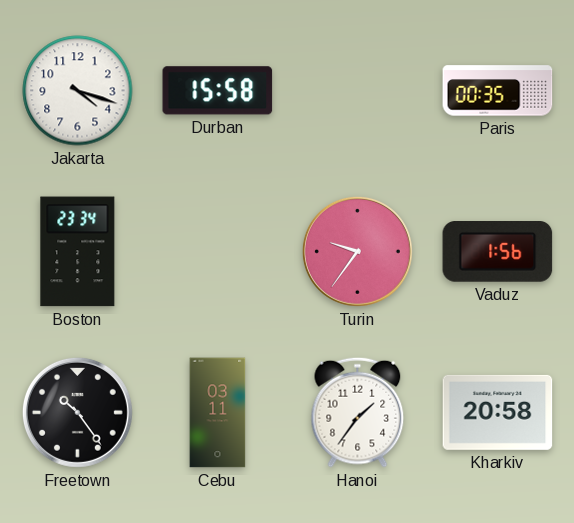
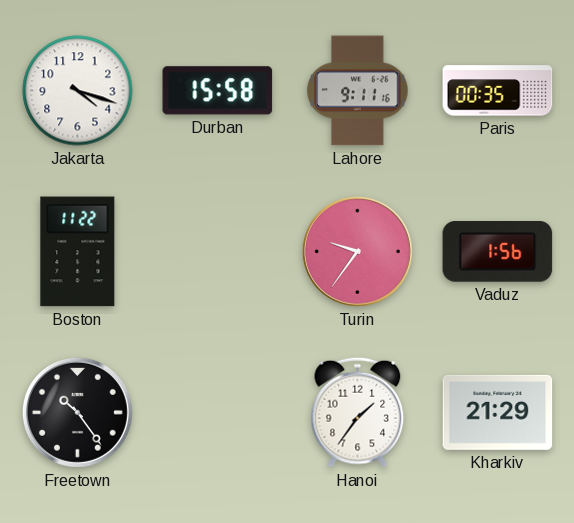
Lahore: none -> 9:11
Boston: 23:34 -> 11:22
Cebu: 03:11 -> none
Kharkiv: 20:58 -> 21:29
